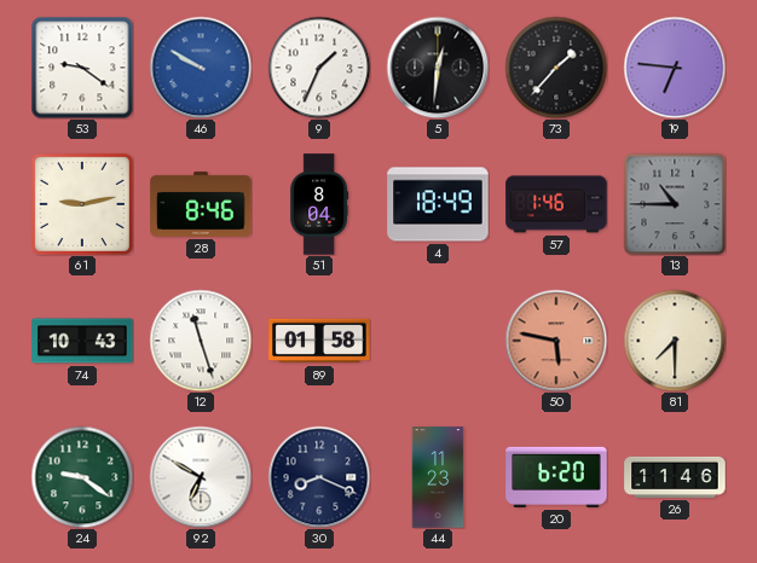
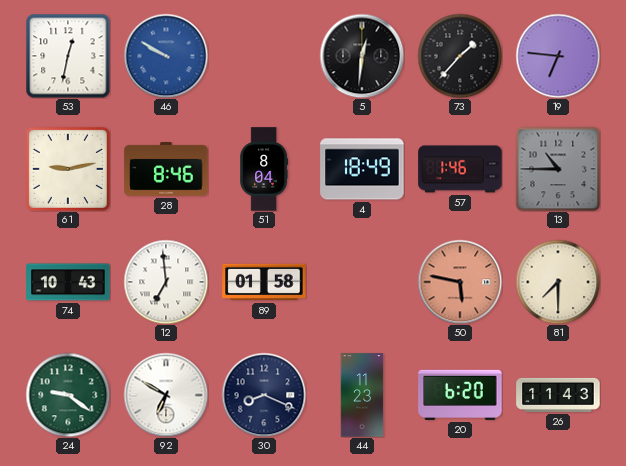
53: 9:21 -> 12:32
9: 1:34 -> none
12: 11:27 -> 6:59
26: 11:46 -> 11:43
